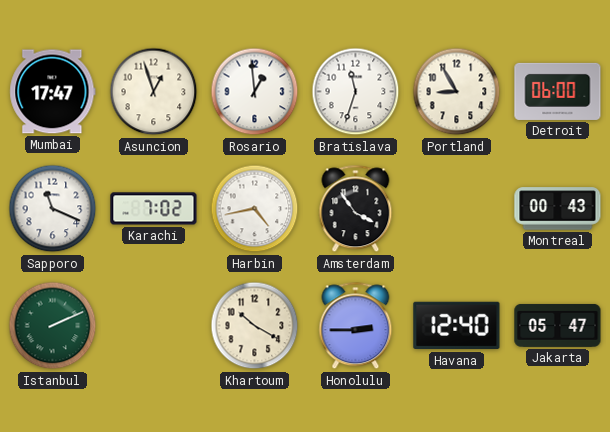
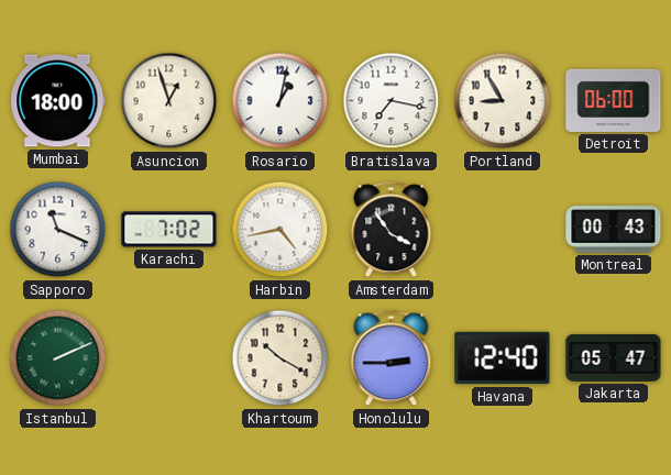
Mumbai: 17:47 -> 18:00
Rosario: 12:59 -> 1:02
Bratislava: 11:33 -> 7:17
